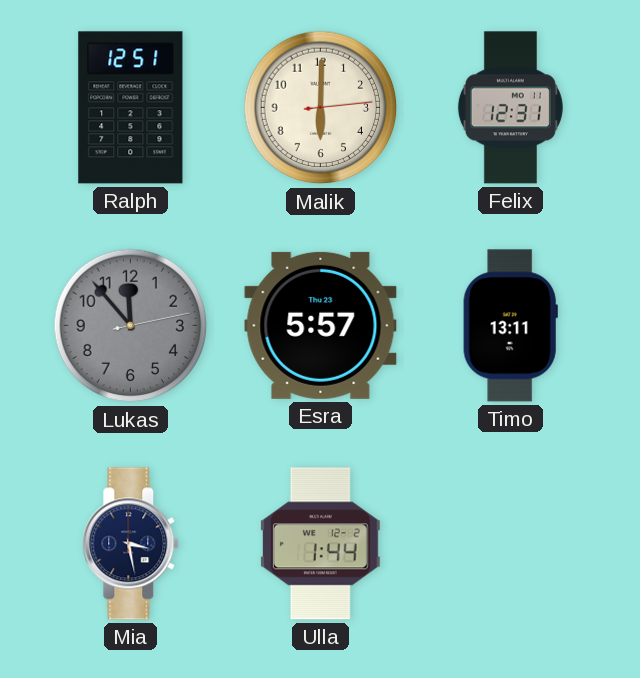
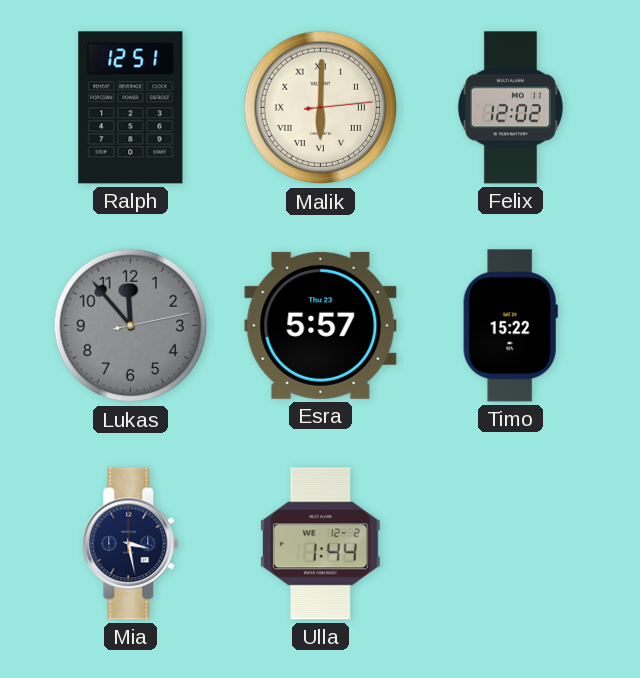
Malik numerals: Arabic -> Roman
Felix: 12:31 -> 12:02
Timo: 13:11 -> 15:22
